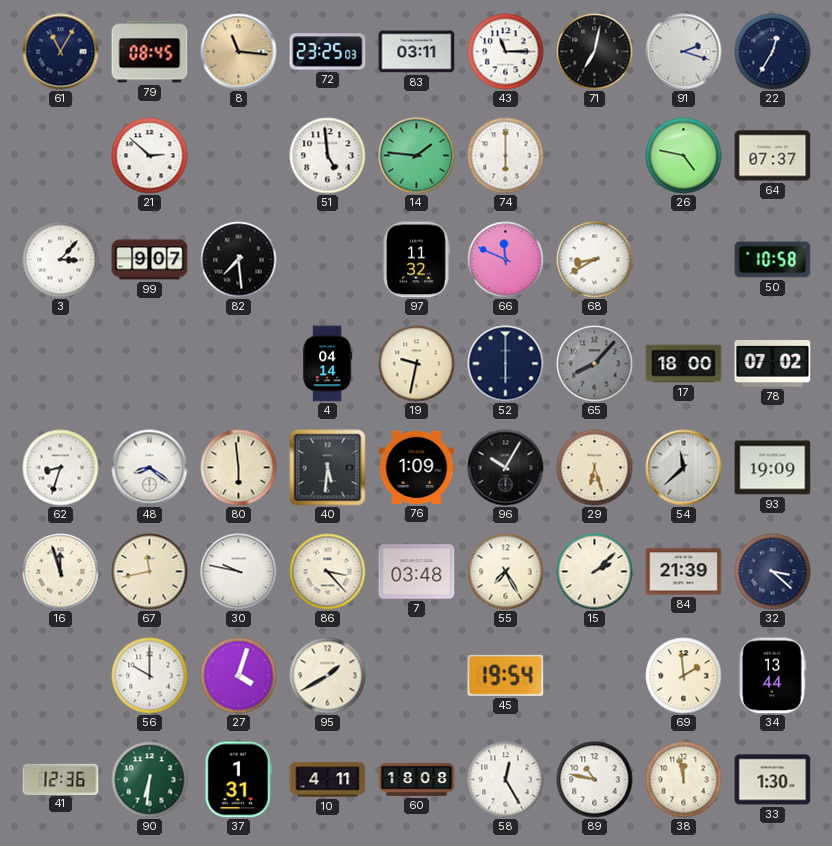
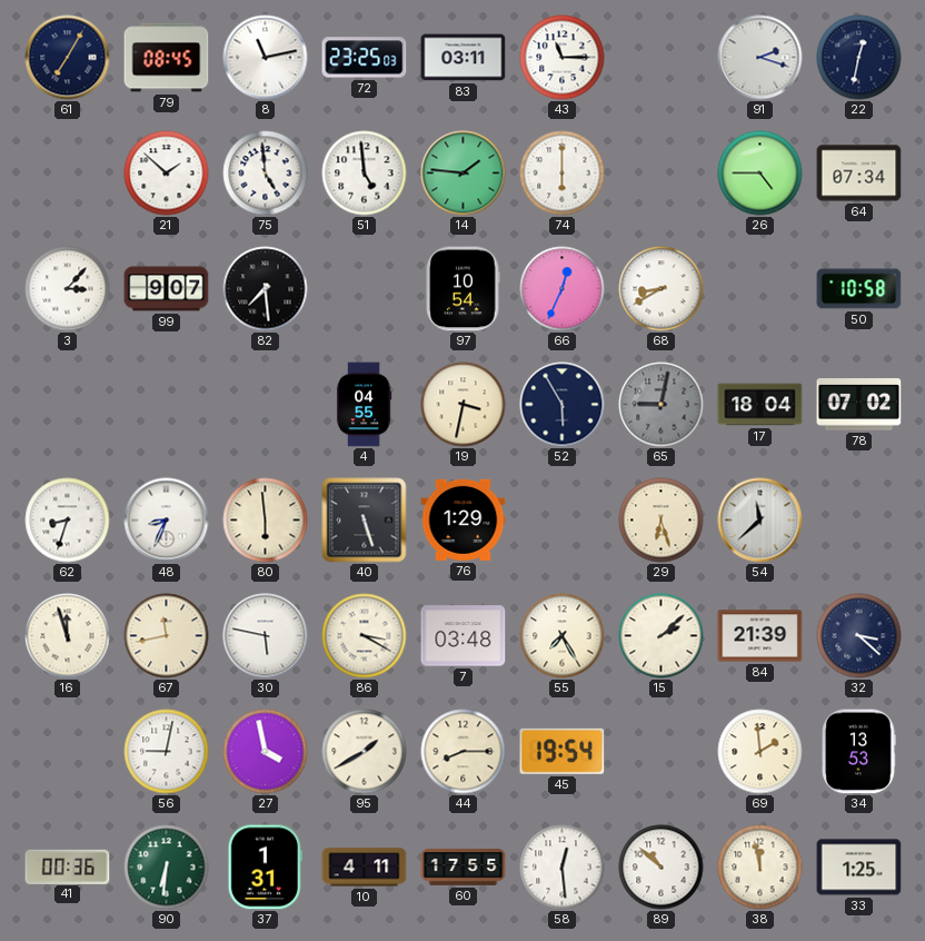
61: 11:05 -> 7:05
8: 11:16 -> 11:13
8 dial: champagne -> white
71: 7:02 -> none
22: 12:35 -> 12:32
21: 2:52 -> 1:52
75: none -> 4:59
26: 4:47 -> 4:45
64: 07:37 -> 07:34
97: 11:32 -> 10:54
66: 11:49 -> 12:34
4: 04:14 -> 04:55
19: 9:32 -> 3:32
52: 6:00 -> 5:55
65: 8:07 -> 9:02
17: 18:00 -> 18:04
48: 8:21 -> 8:34
40: 5:31 -> 5:27
76: 1:09 -> 1:29
96: 10:05 -> none
93: 19:09 -> none
30: 9:47 -> 5:47
86: 3:23 -> 3:20
56: 10:00 -> 9:02
27: 4:03 -> 3:58
44: none -> 8:15
34: 13:44 -> 13:53
41: 12:36 -> 00:36
60: 18:08 -> 17:55
58: 12:25 -> 12:29
89: 10:47 -> 10:52
33: 1:30 -> 1:25
